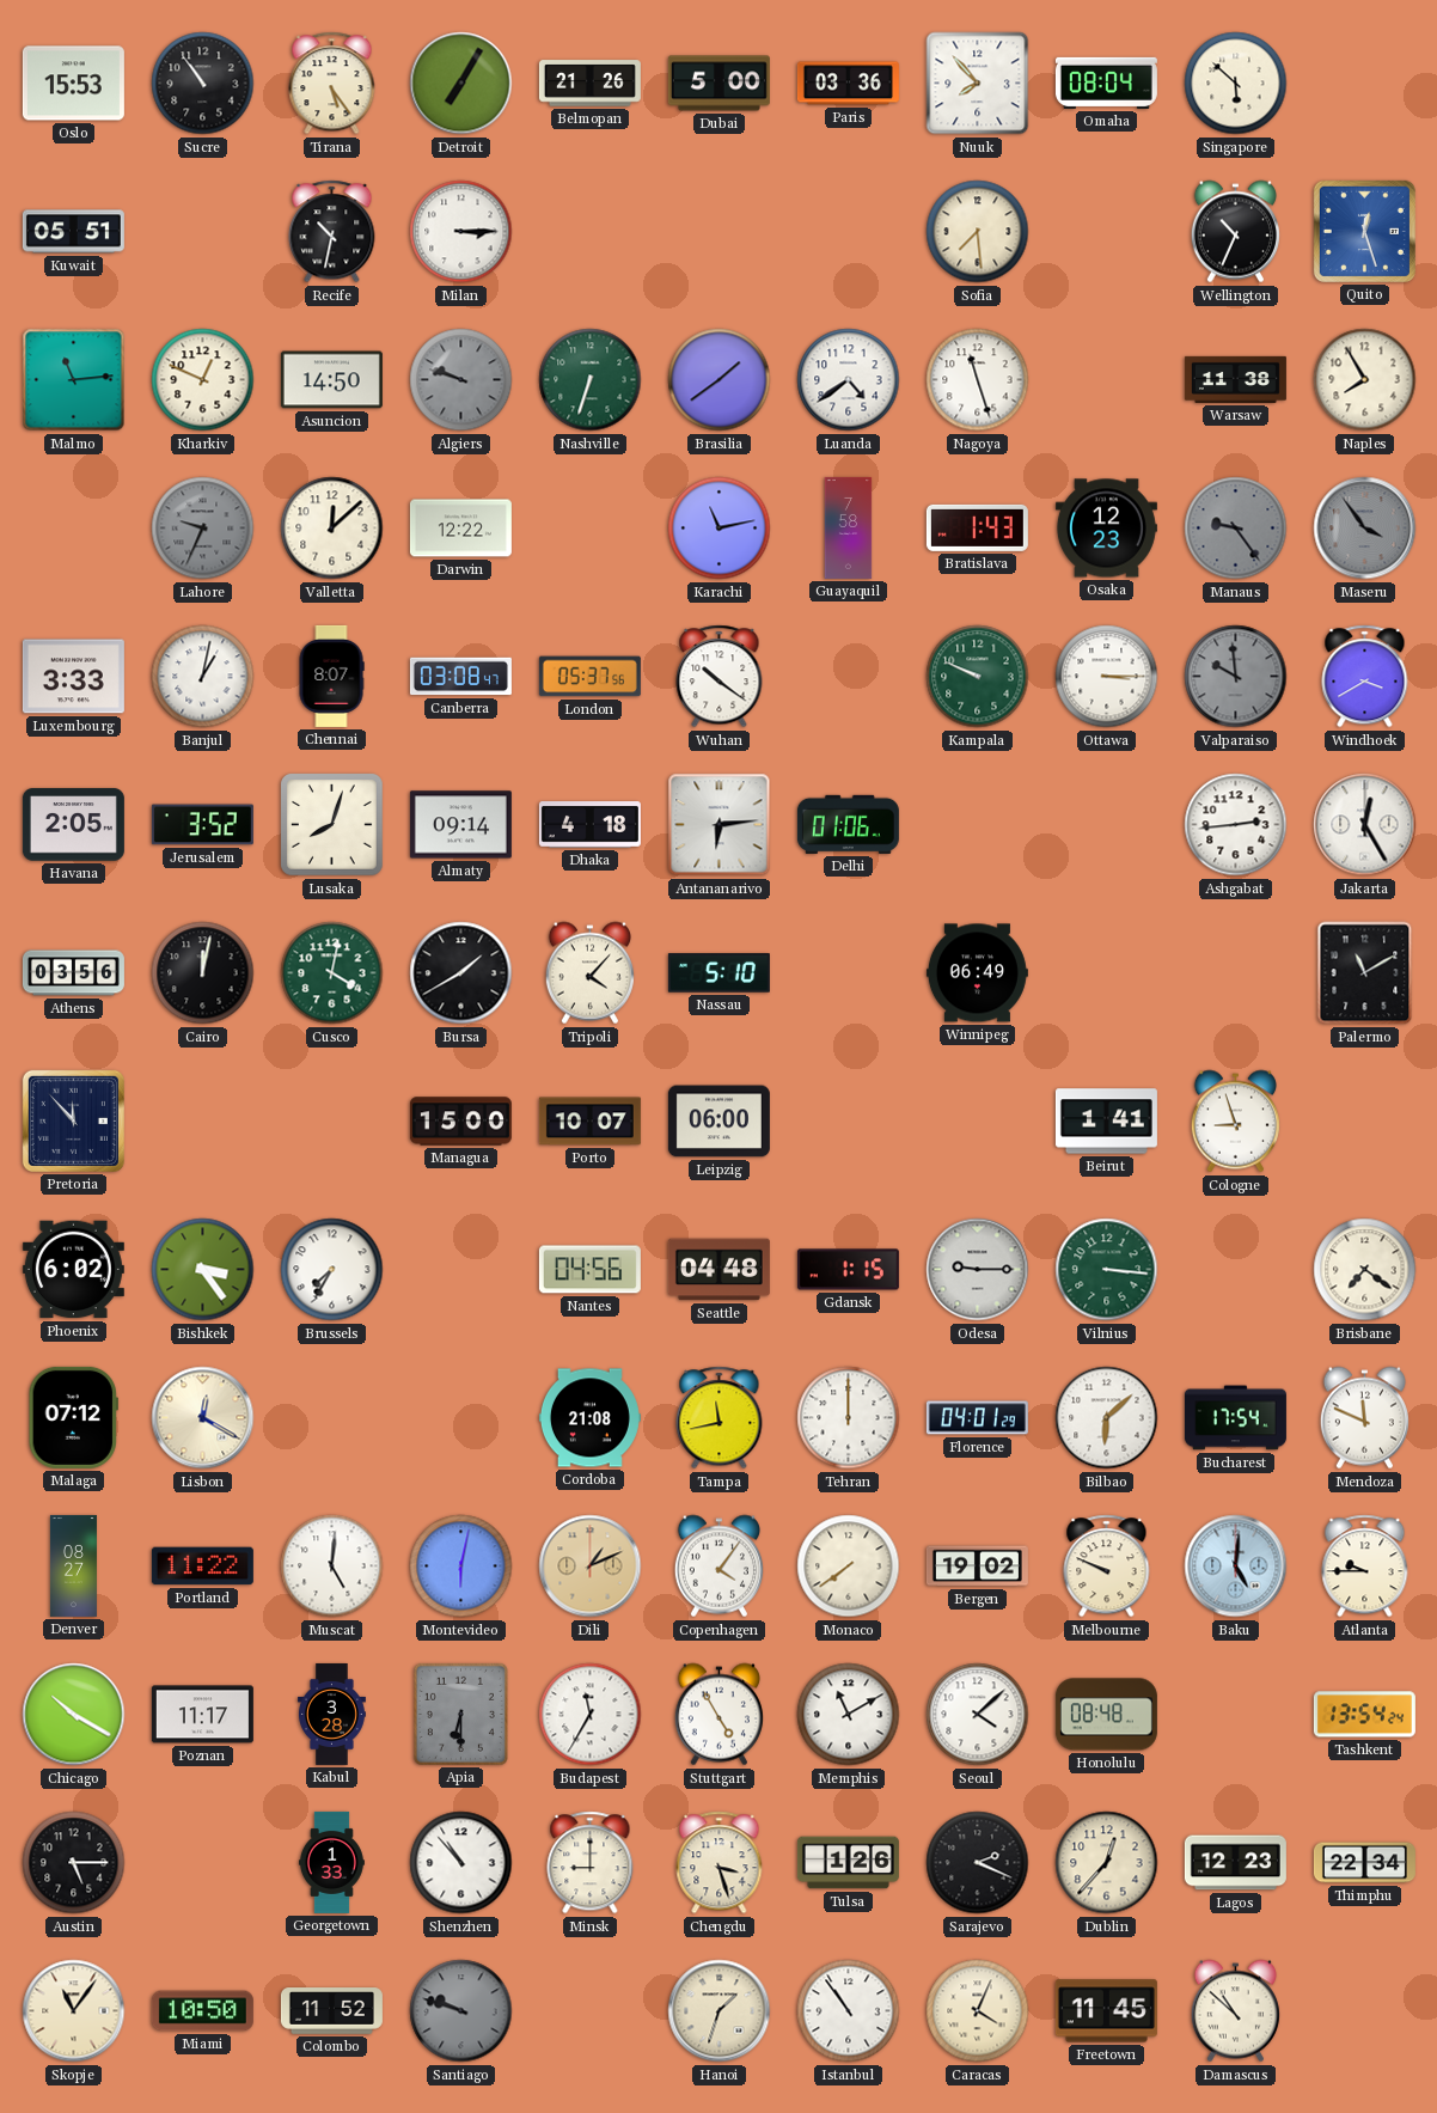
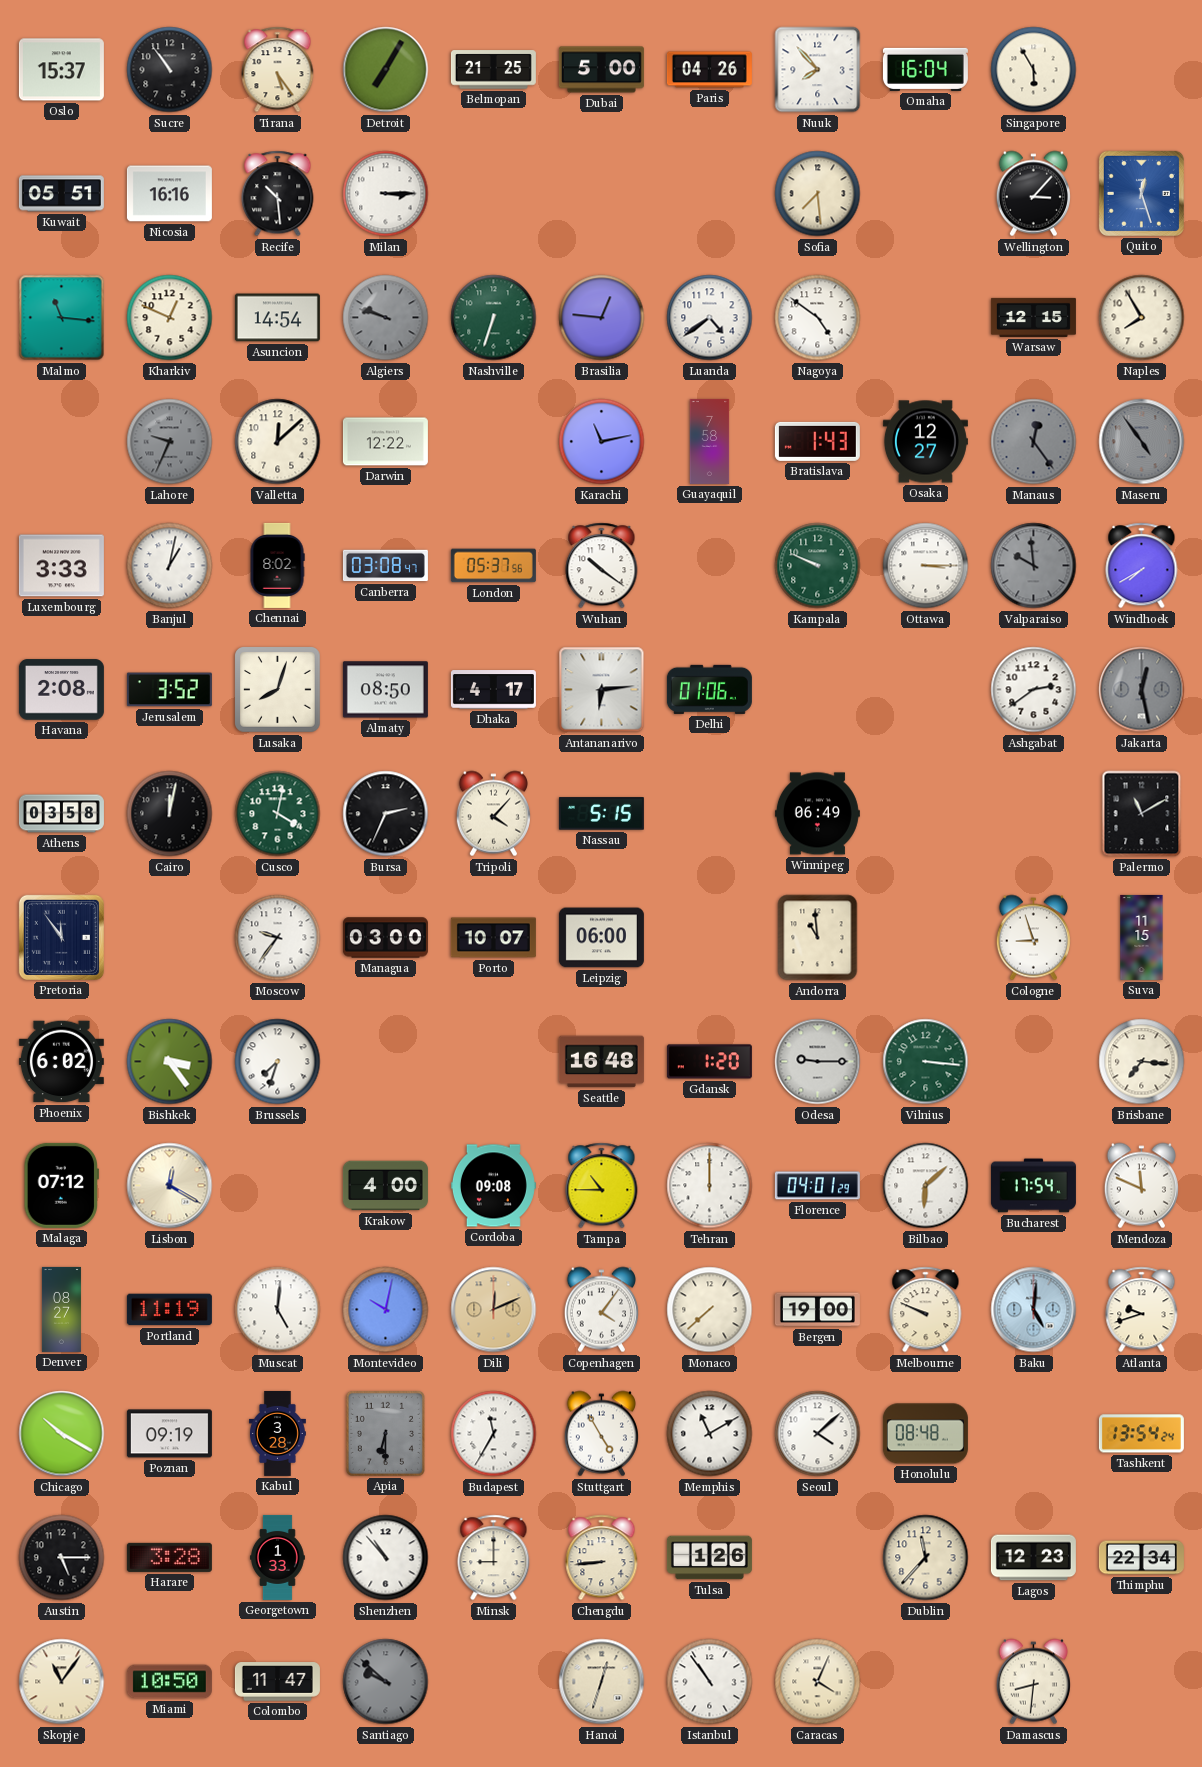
Oslo: 15:53 -> 15:37
Belmopan: 21:26 -> 21:25
Paris: 03:36 -> 04:26
Omaha: 08:04 -> 16:04
Singapore: 5:52 -> 5:55
Nicosia: none -> 16:16
Recife: 10:32 -> 10:29
Wellington: 10:34 -> 3:07
Malmo: 11:14 -> 11:16
Asuncion: 14:50 -> 14:54
Brasilia: 1:39 -> 12:46
Nagoya: 11:27 -> 4:51
Warsaw: 11:38 -> 12:15
Osaka: 12:23 -> 12:27
Manaus: 9:24 -> 12:24
Maseru: 3:54 -> 4:54
Chennai: 8:07 -> 8:02
Windhoek: 3:40 -> 7:40
Havana: 2:05 -> 2:08
Almaty: 09:14 -> 08:50
Dhaka: 4:18 -> 4:17
Ashgabat: 2:44 -> 2:39
Jakarta: 12:25 -> 12:28
Jakarta dial: white -> grey
Athens: 03:56 -> 03:58
Bursa: 1:40 -> 2:34
Nassau: 5:10 -> 5:15
Pretoria: 11:53 -> 11:54
Moscow: none -> 9:36
Managua: 15:00 -> 03:00
Andorra: none -> 10:59
Beirut: 1:41 -> none
Suva: none -> 11:15
Brussels: 7:35 -> 7:33
Nantes: 04:56 -> none
Seattle: 04:48 -> 16:48
Gdansk: 1:15 -> 1:20
Brisbane: 7:21 -> 7:16
Krakow: none -> 4:00
Cordoba: 21:08 -> 09:08
Tampa: 11:43 -> 10:45
Portland: 11:22 -> 11:19
Montevideo: 6:02 -> 10:02
Dili: 1:11 -> 12:11
Monaco: 7:39 -> 7:38
Bergen: 19:02 -> 19:00
Atlanta: 9:45 -> 9:42
Poznan: 11:17 -> 09:19
Harare: none -> 3:28
Chengdu: 3:27 -> 8:44
Sarajevo: 2:19 -> none
Dublin: 12:37 -> 11:37
Colombo: 11:52 -> 11:47
Santiago: 9:48 -> 9:52
Hanoi: 1:33 -> 12:33
Freetown: 11:45 -> none
Damascus: 10:52 -> 8:31
